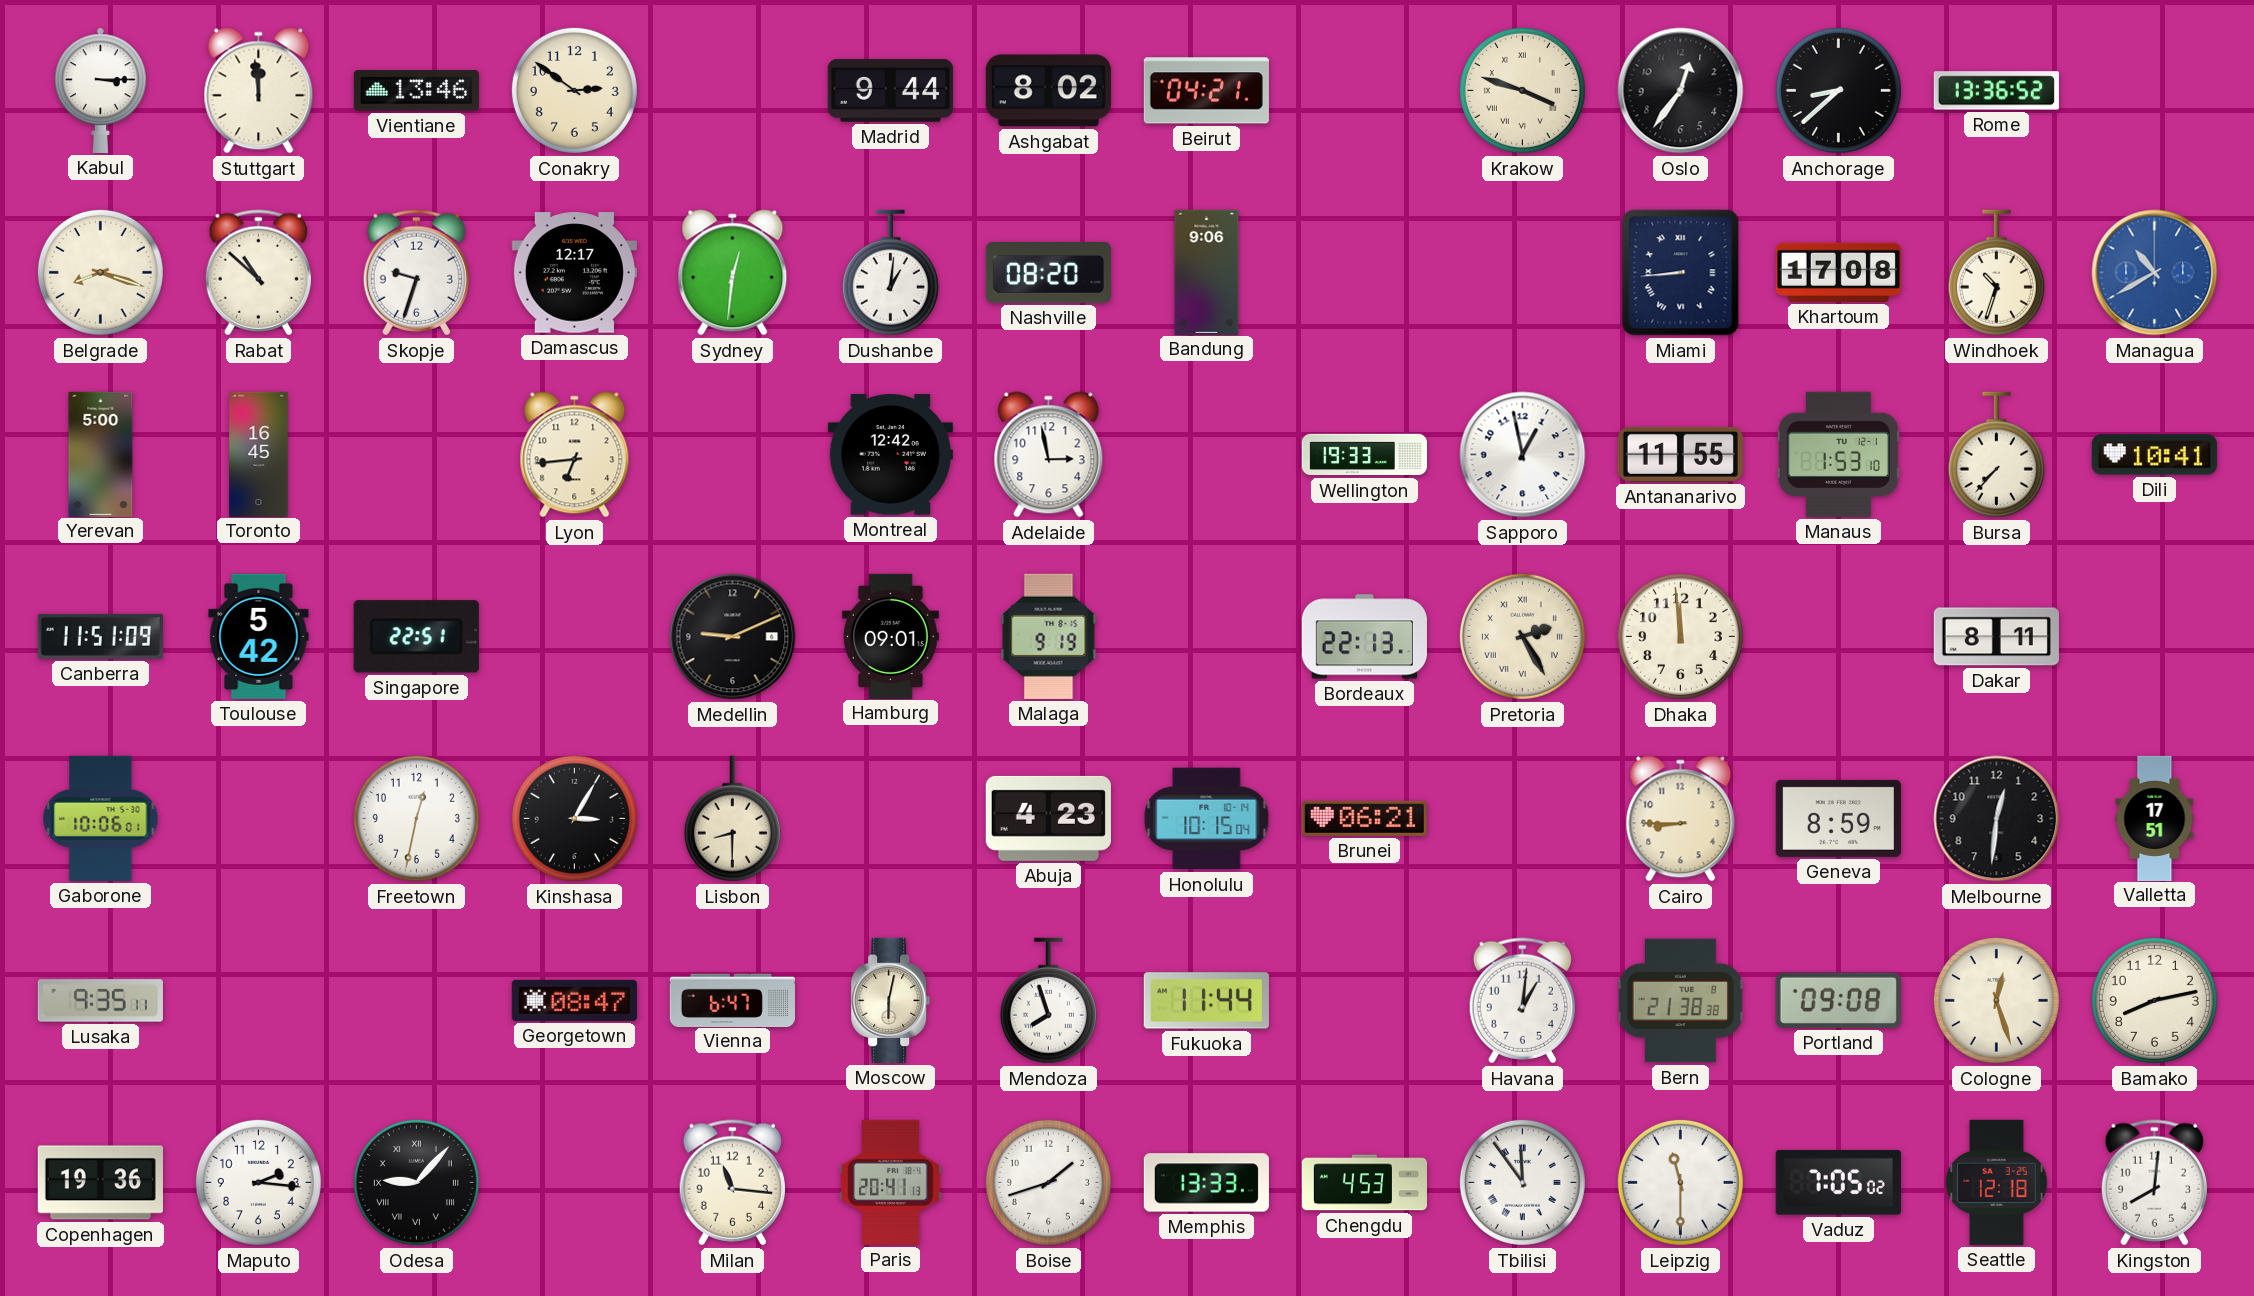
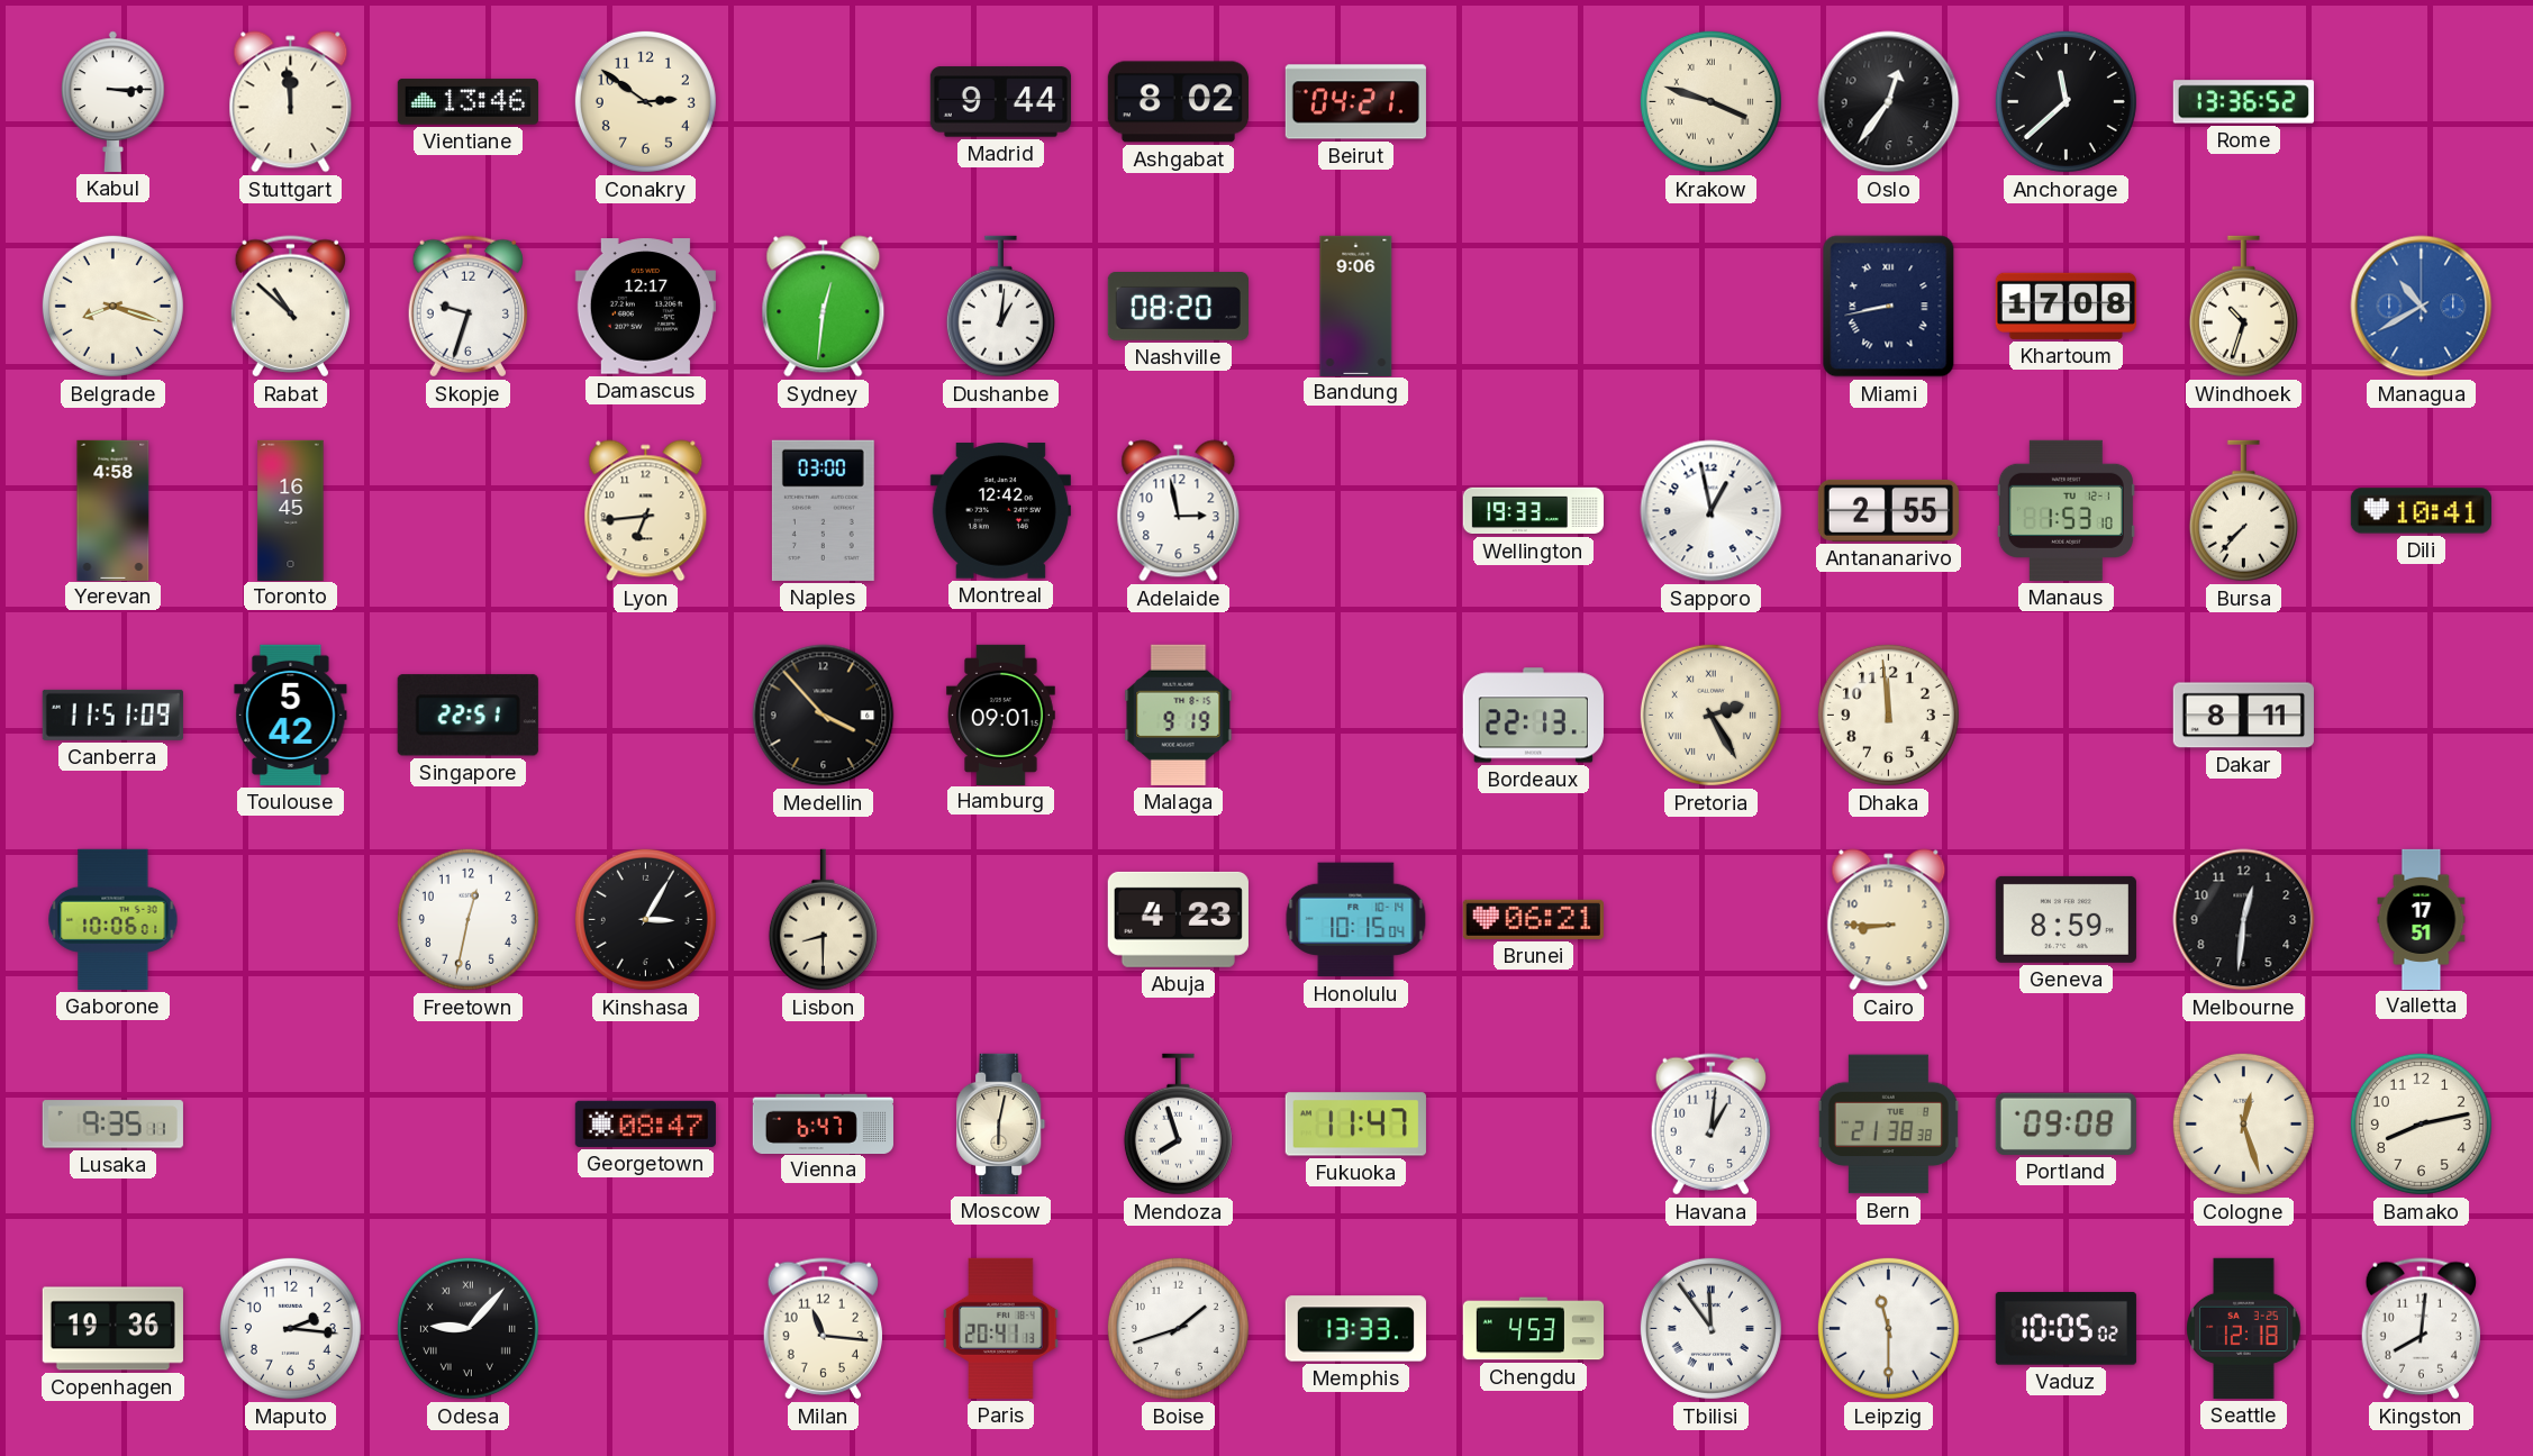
Anchorage: 8:38 -> 11:38
Miami: 8:44 -> 8:43
Yerevan: 5:00 -> 4:58
Naples: none -> 03:00
Antananarivo: 11:55 -> 2:55
Medellin: 9:11 -> 3:53
Fukuoka: 11:44 -> 11:47
Vaduz: 7:05 -> 10:05
